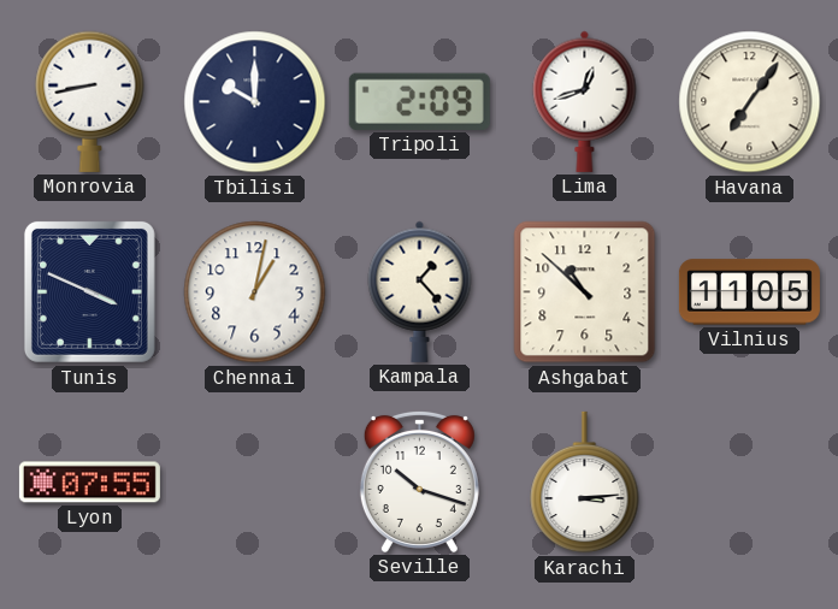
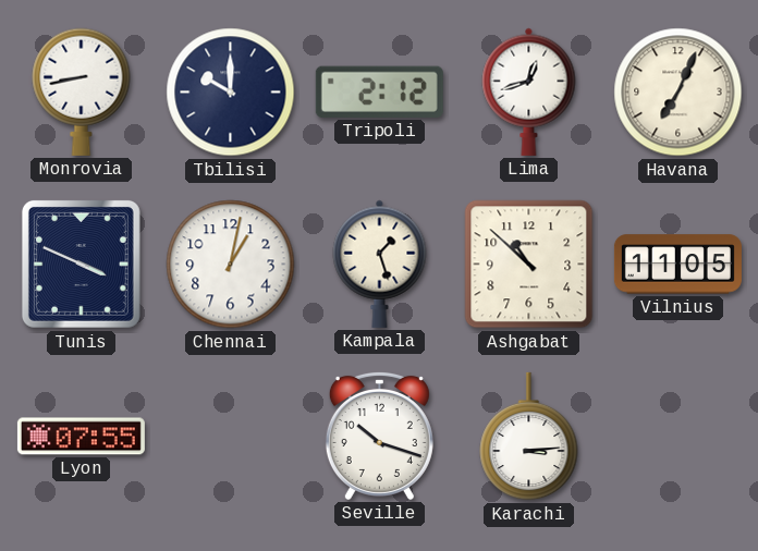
Tripoli: 2:09 -> 2:12
Havana: 7:06 -> 7:04
Kampala: 1:23 -> 1:27
